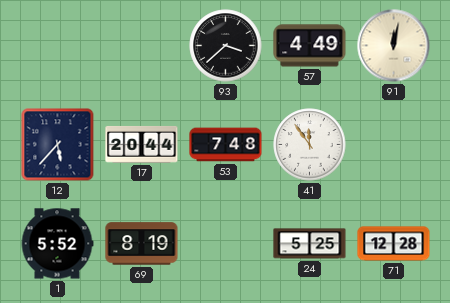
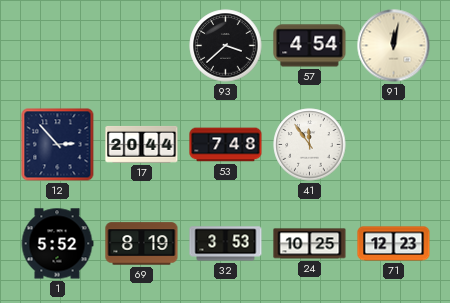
57: 4:49 -> 4:54
12: 5:37 -> 2:53
32: none -> 3:53
24: 5:25 -> 10:25
71: 12:28 -> 12:23
